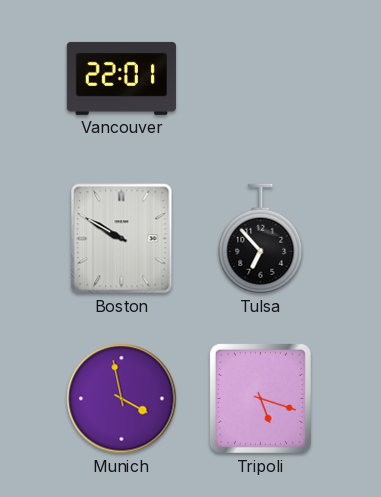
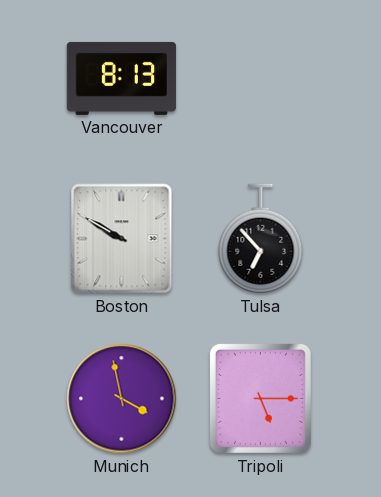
Vancouver: 22:01 -> 8:13
Tripoli: 5:18 -> 5:15
